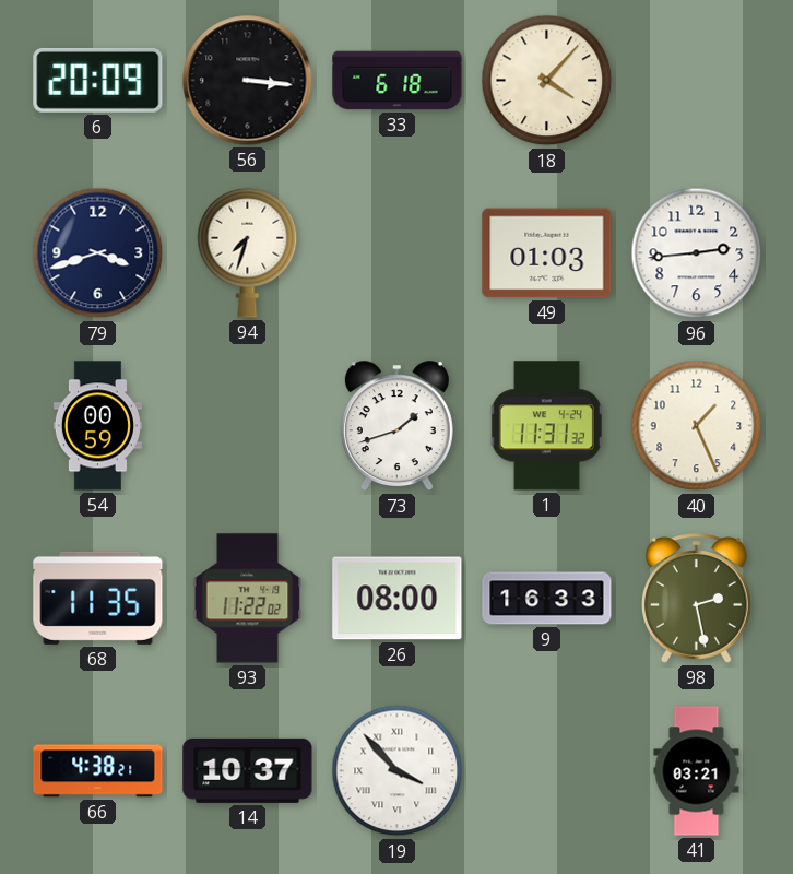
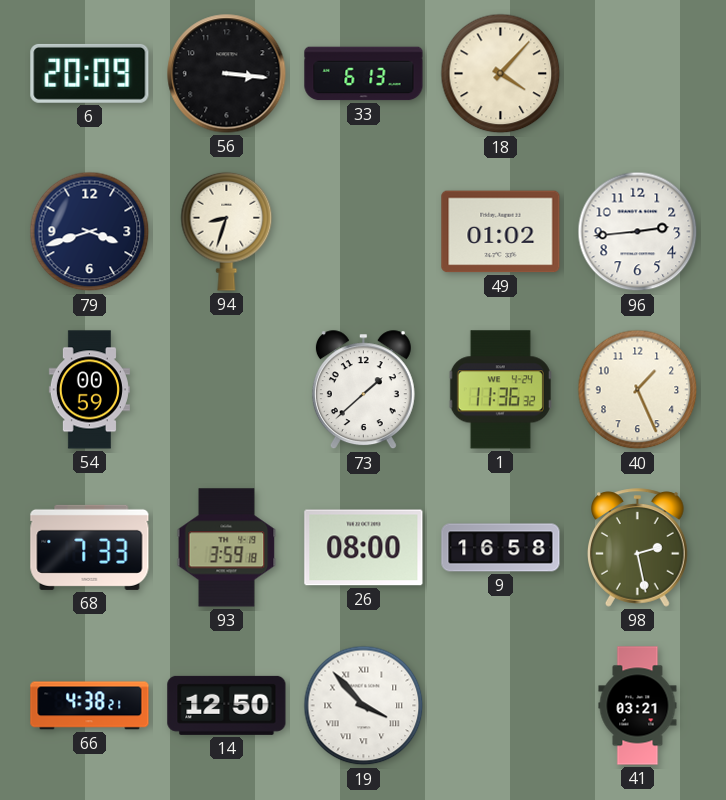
33: 6:18 -> 6:13
94: 7:33 -> 8:33
49: 01:03 -> 01:02
73: 1:42 -> 1:38
1: 11:31 -> 11:36
68: 11:35 -> 7:33
93: 11:22 -> 3:59
9: 16:33 -> 16:58
14: 10:37 -> 12:50
